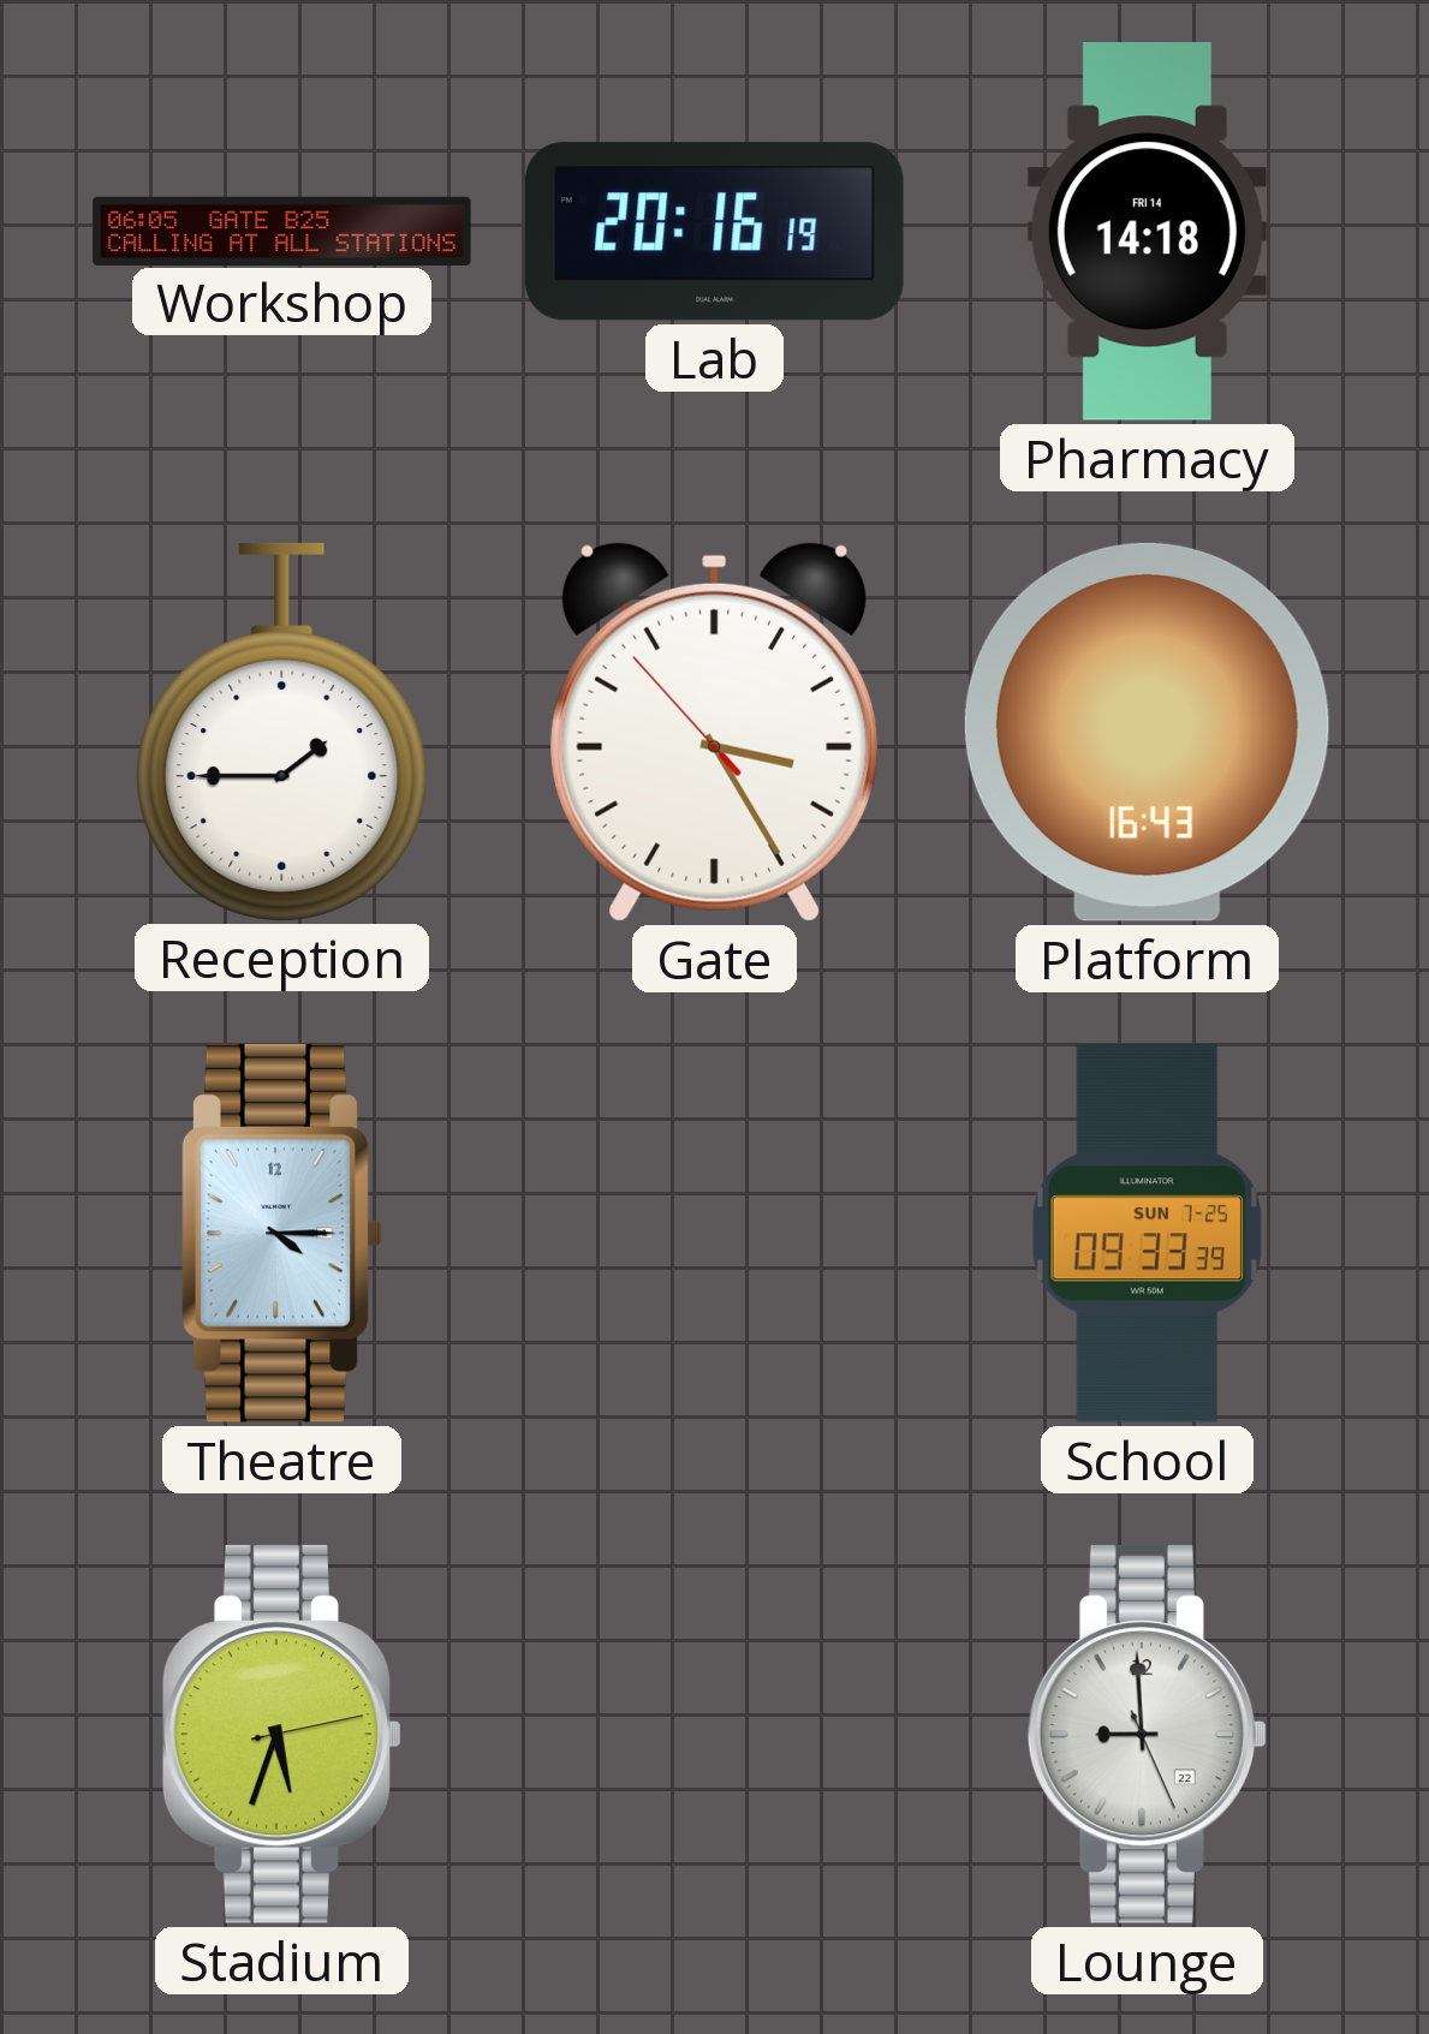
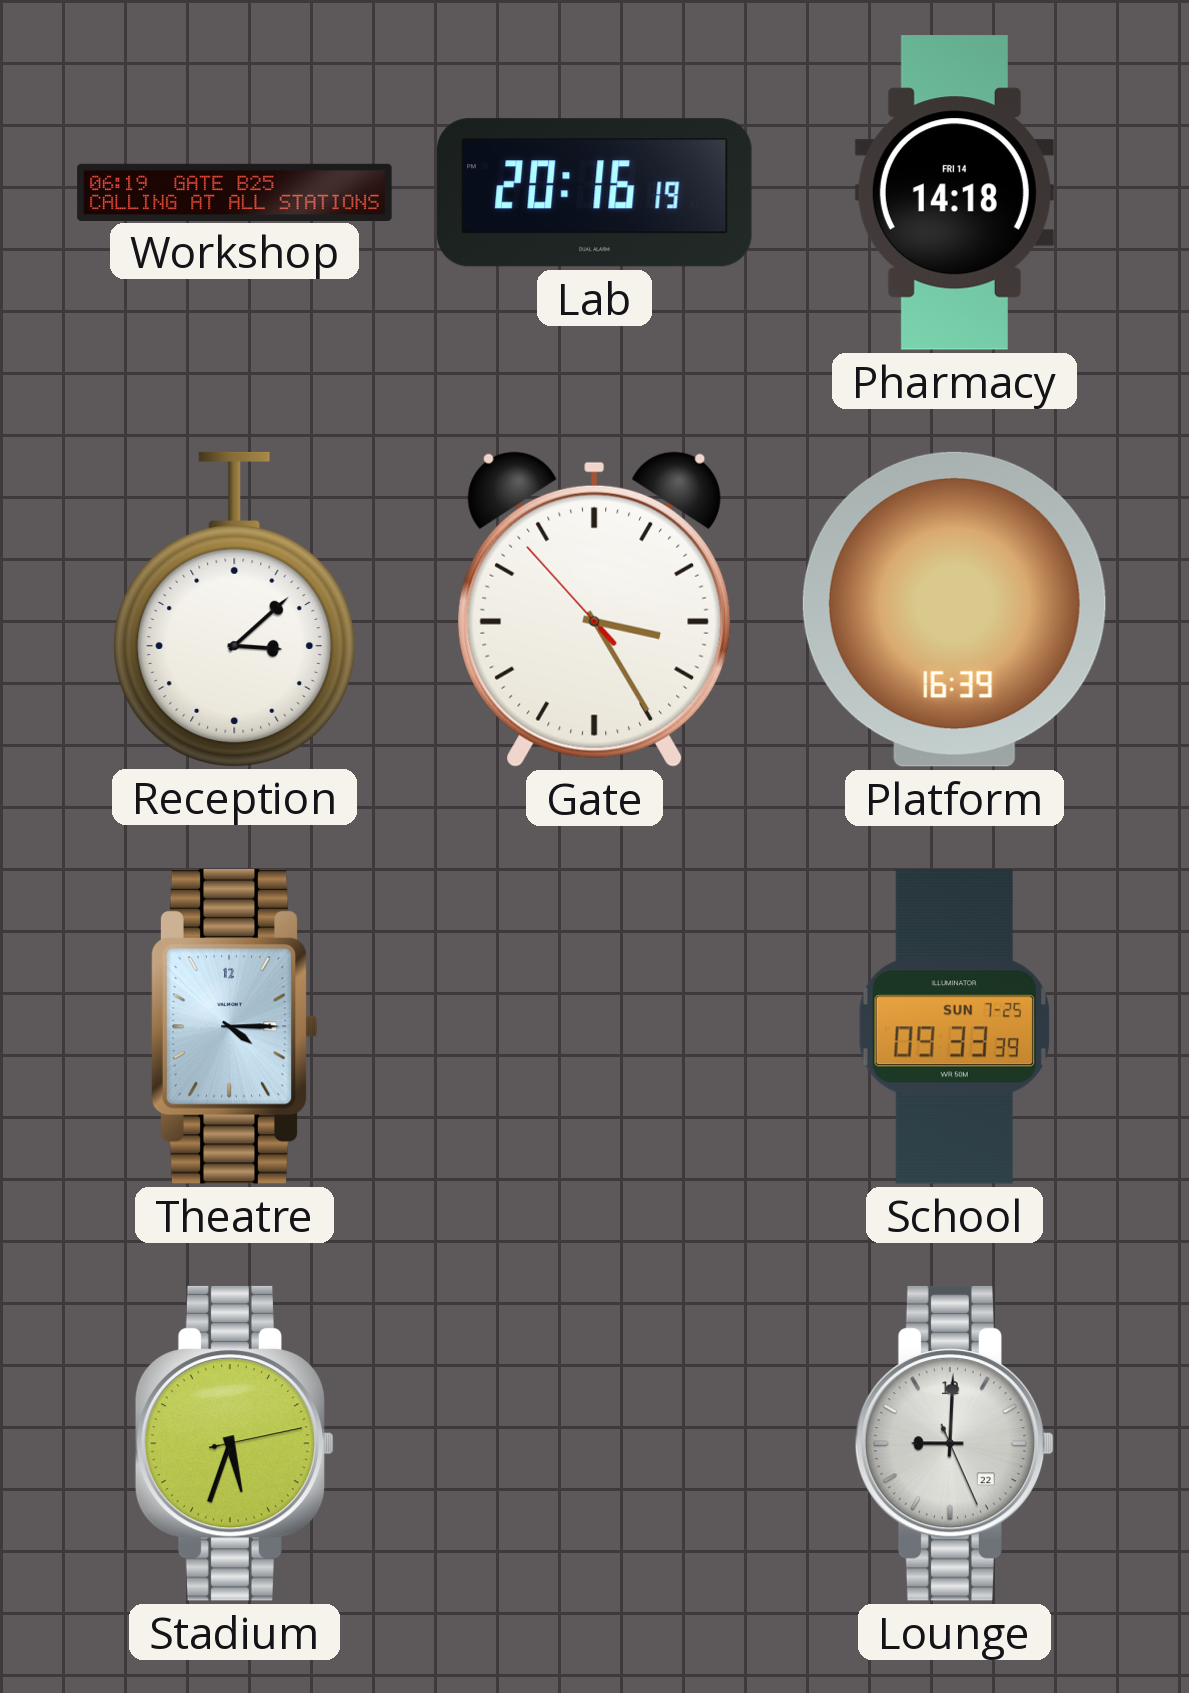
Workshop: 06:05 -> 06:19
Reception: 1:45 -> 3:08
Platform: 16:43 -> 16:39
Lounge: 8:59 -> 9:00
